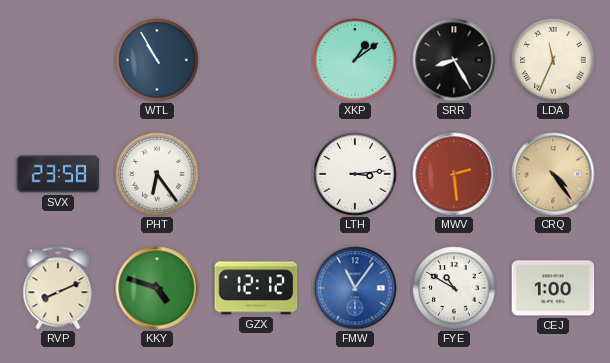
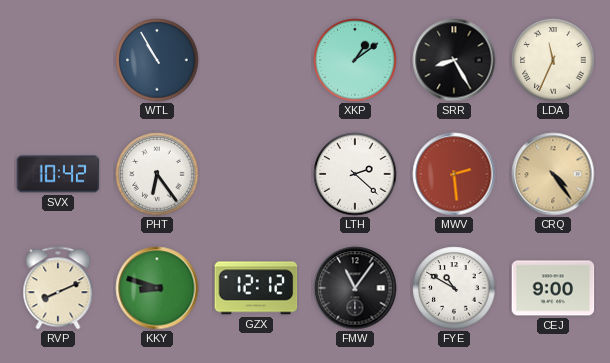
SVX: 23:58 -> 10:42
LTH: 3:14 -> 2:22
KKY: 4:48 -> 8:48
FMW dial: blue -> black
CEJ: 1:00 -> 9:00
